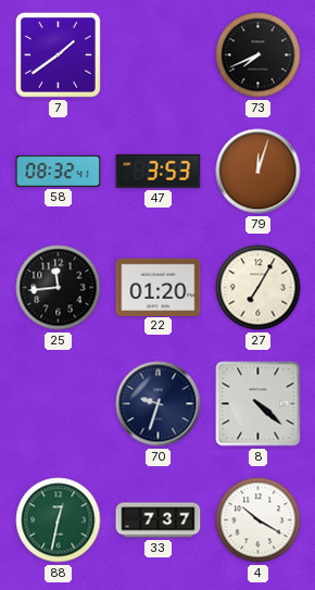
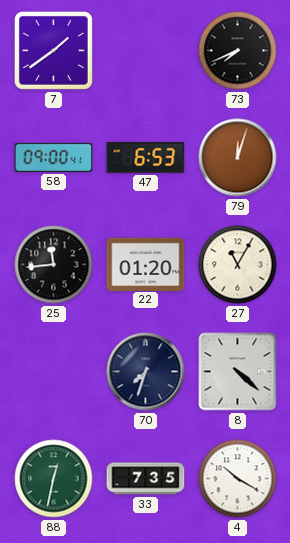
58: 08:32 -> 09:00
47: 3:53 -> 6:53
27: 7:05 -> 11:05
70: 9:33 -> 7:33
33: 7:37 -> 7:35
